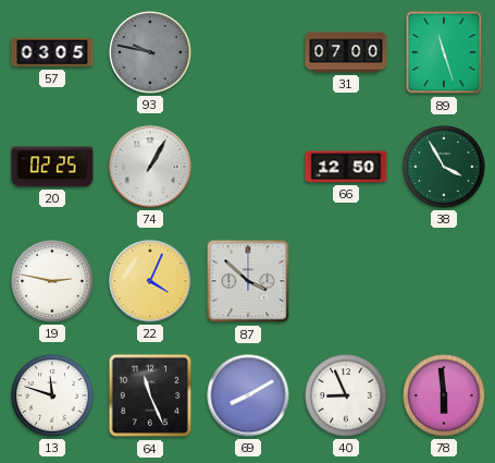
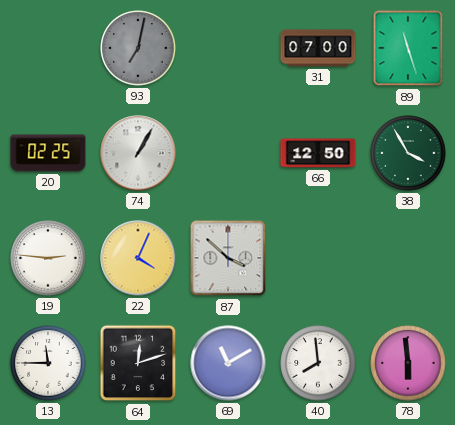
57: 03:05 -> none
93: 9:47 -> 7:02
19: 2:47 -> 2:46
13: 11:48 -> 11:45
64: 11:26 -> 12:12
69: 8:10 -> 11:10
40: 8:56 -> 7:59
